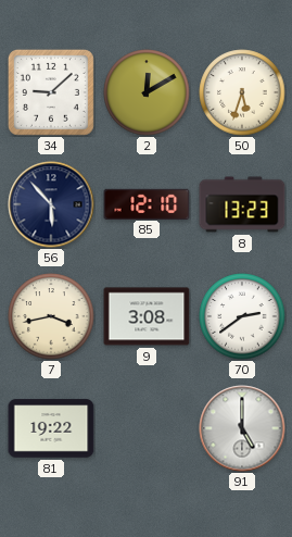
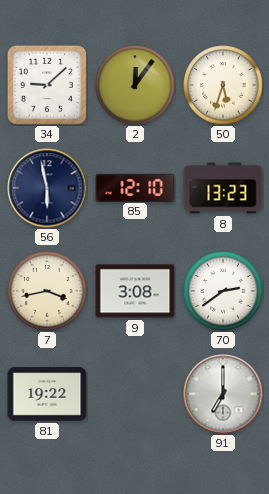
2: 12:10 -> 12:06
56: 5:53 -> 5:58
91: 5:00 -> 7:00
